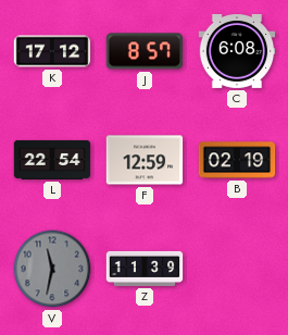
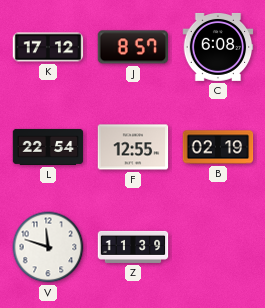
F: 12:59 -> 12:55
V: 11:32 -> 11:48
V dial: grey -> white
